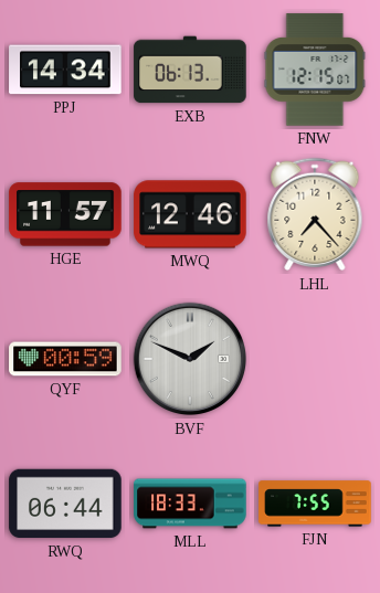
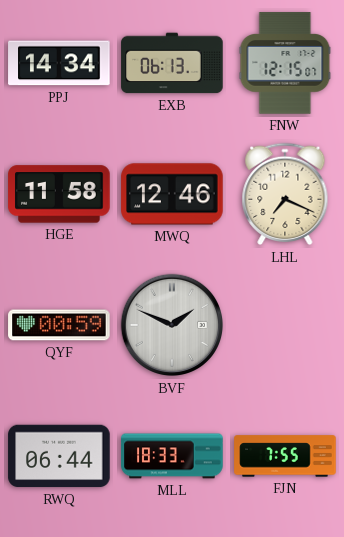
HGE: 11:57 -> 11:58
LHL: 7:23 -> 7:19
